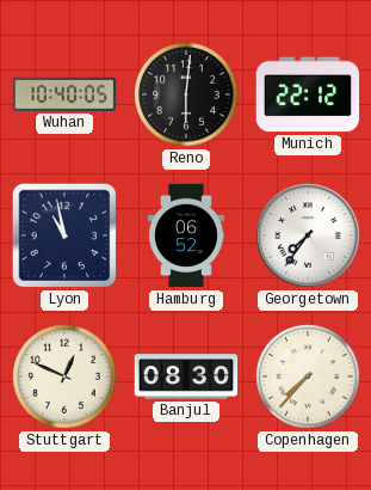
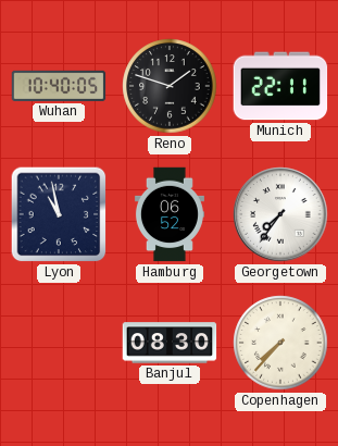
Reno: 6:01 -> 1:48
Munich: 22:12 -> 22:11
Stuttgart: 12:49 -> none
